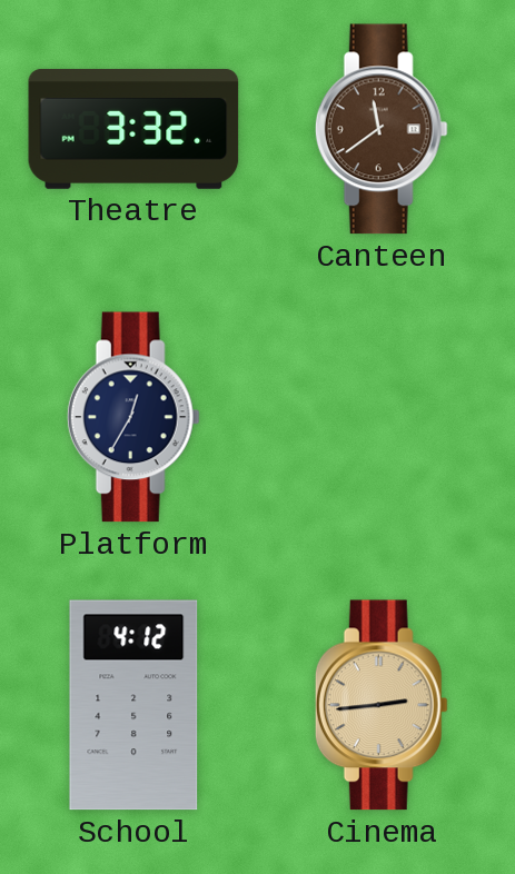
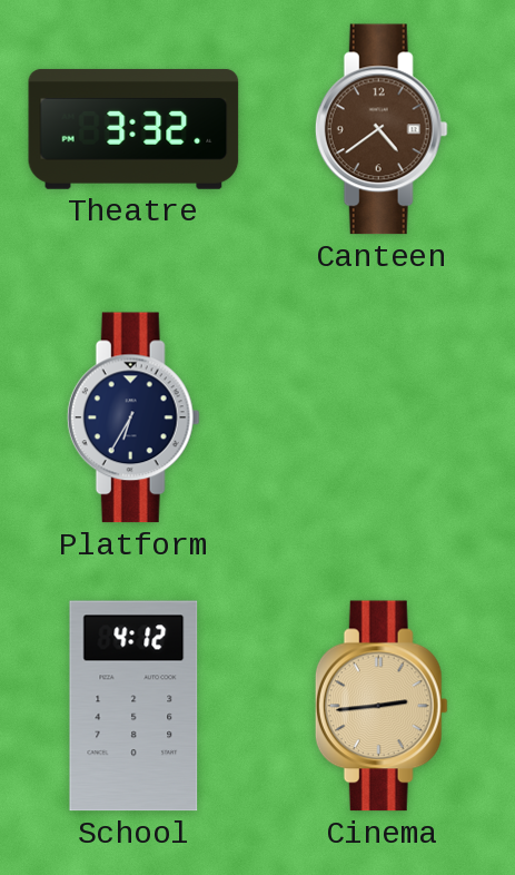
Canteen: 11:39 -> 4:39
Platform: 12:35 -> 6:35
